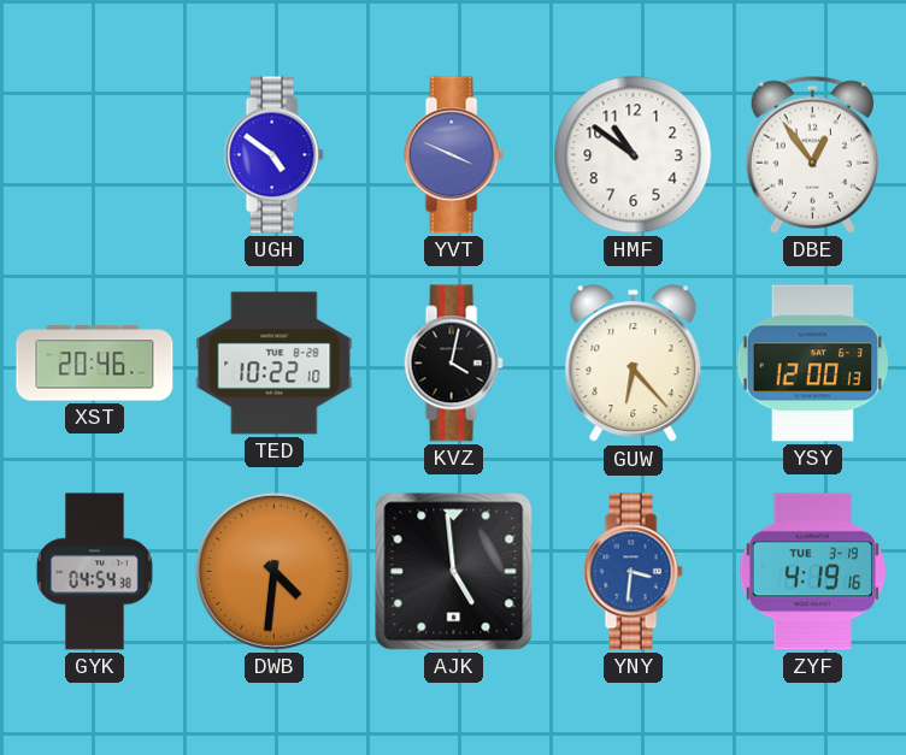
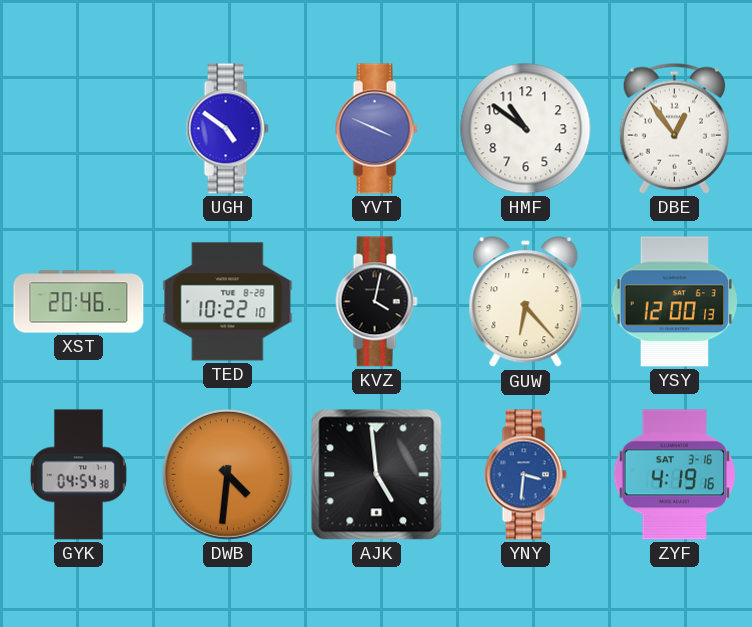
ZYF date: TUE 3-19 -> SAT 3-16
